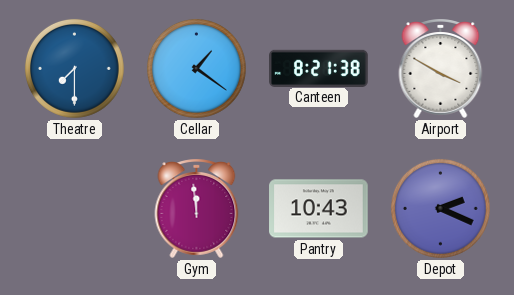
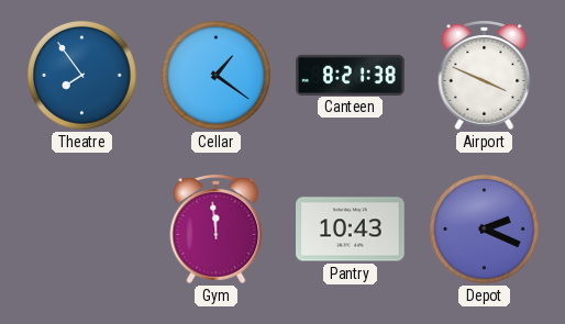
Theatre: 7:30 -> 7:54
Airport: 3:50 -> 3:49
